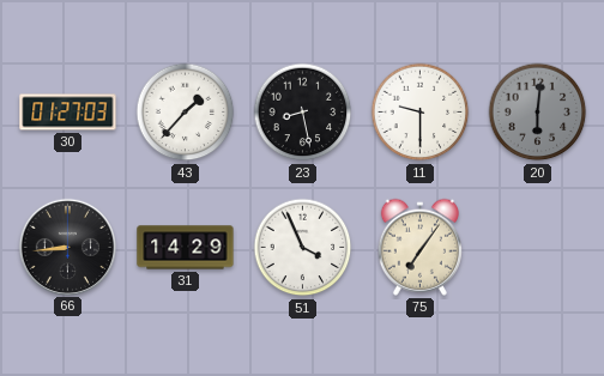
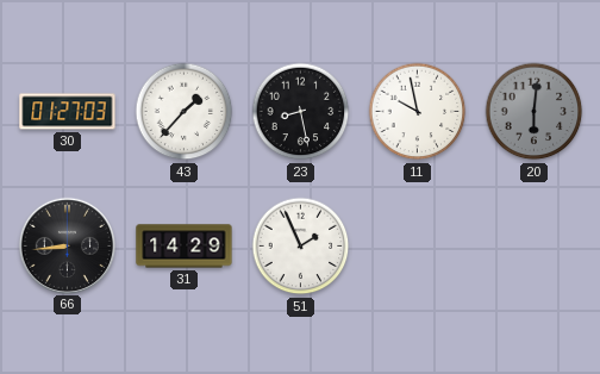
11: 9:30 -> 9:58
51: 3:56 -> 1:56
75: 7:06 -> none
